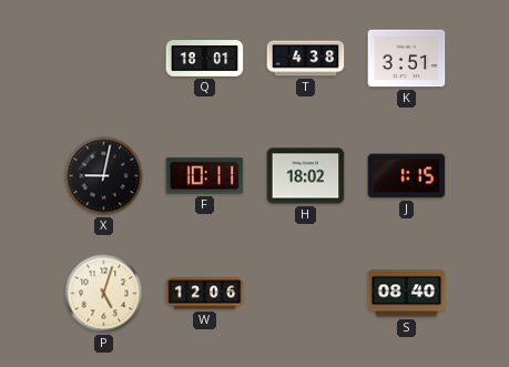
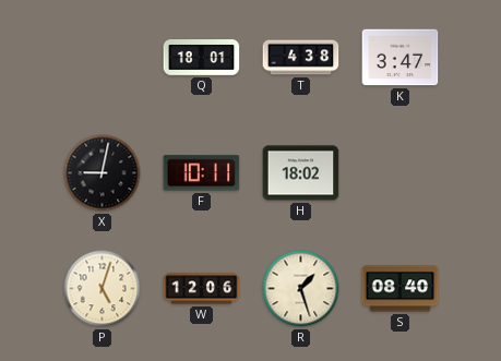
K: 3:51 -> 3:47
J: 1:15 -> none
R: none -> 1:27
